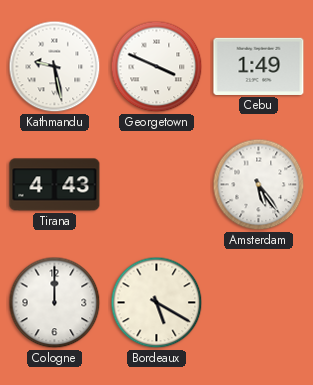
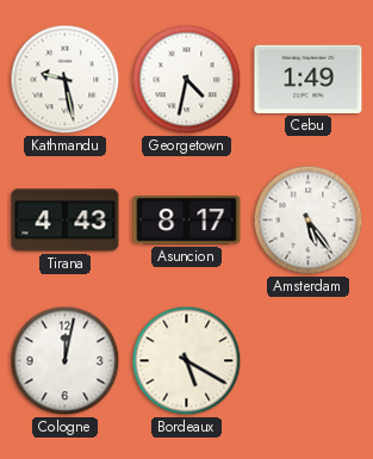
Georgetown: 3:49 -> 4:32
Asuncion: none -> 8:17
Cologne: 12:00 -> 12:02
